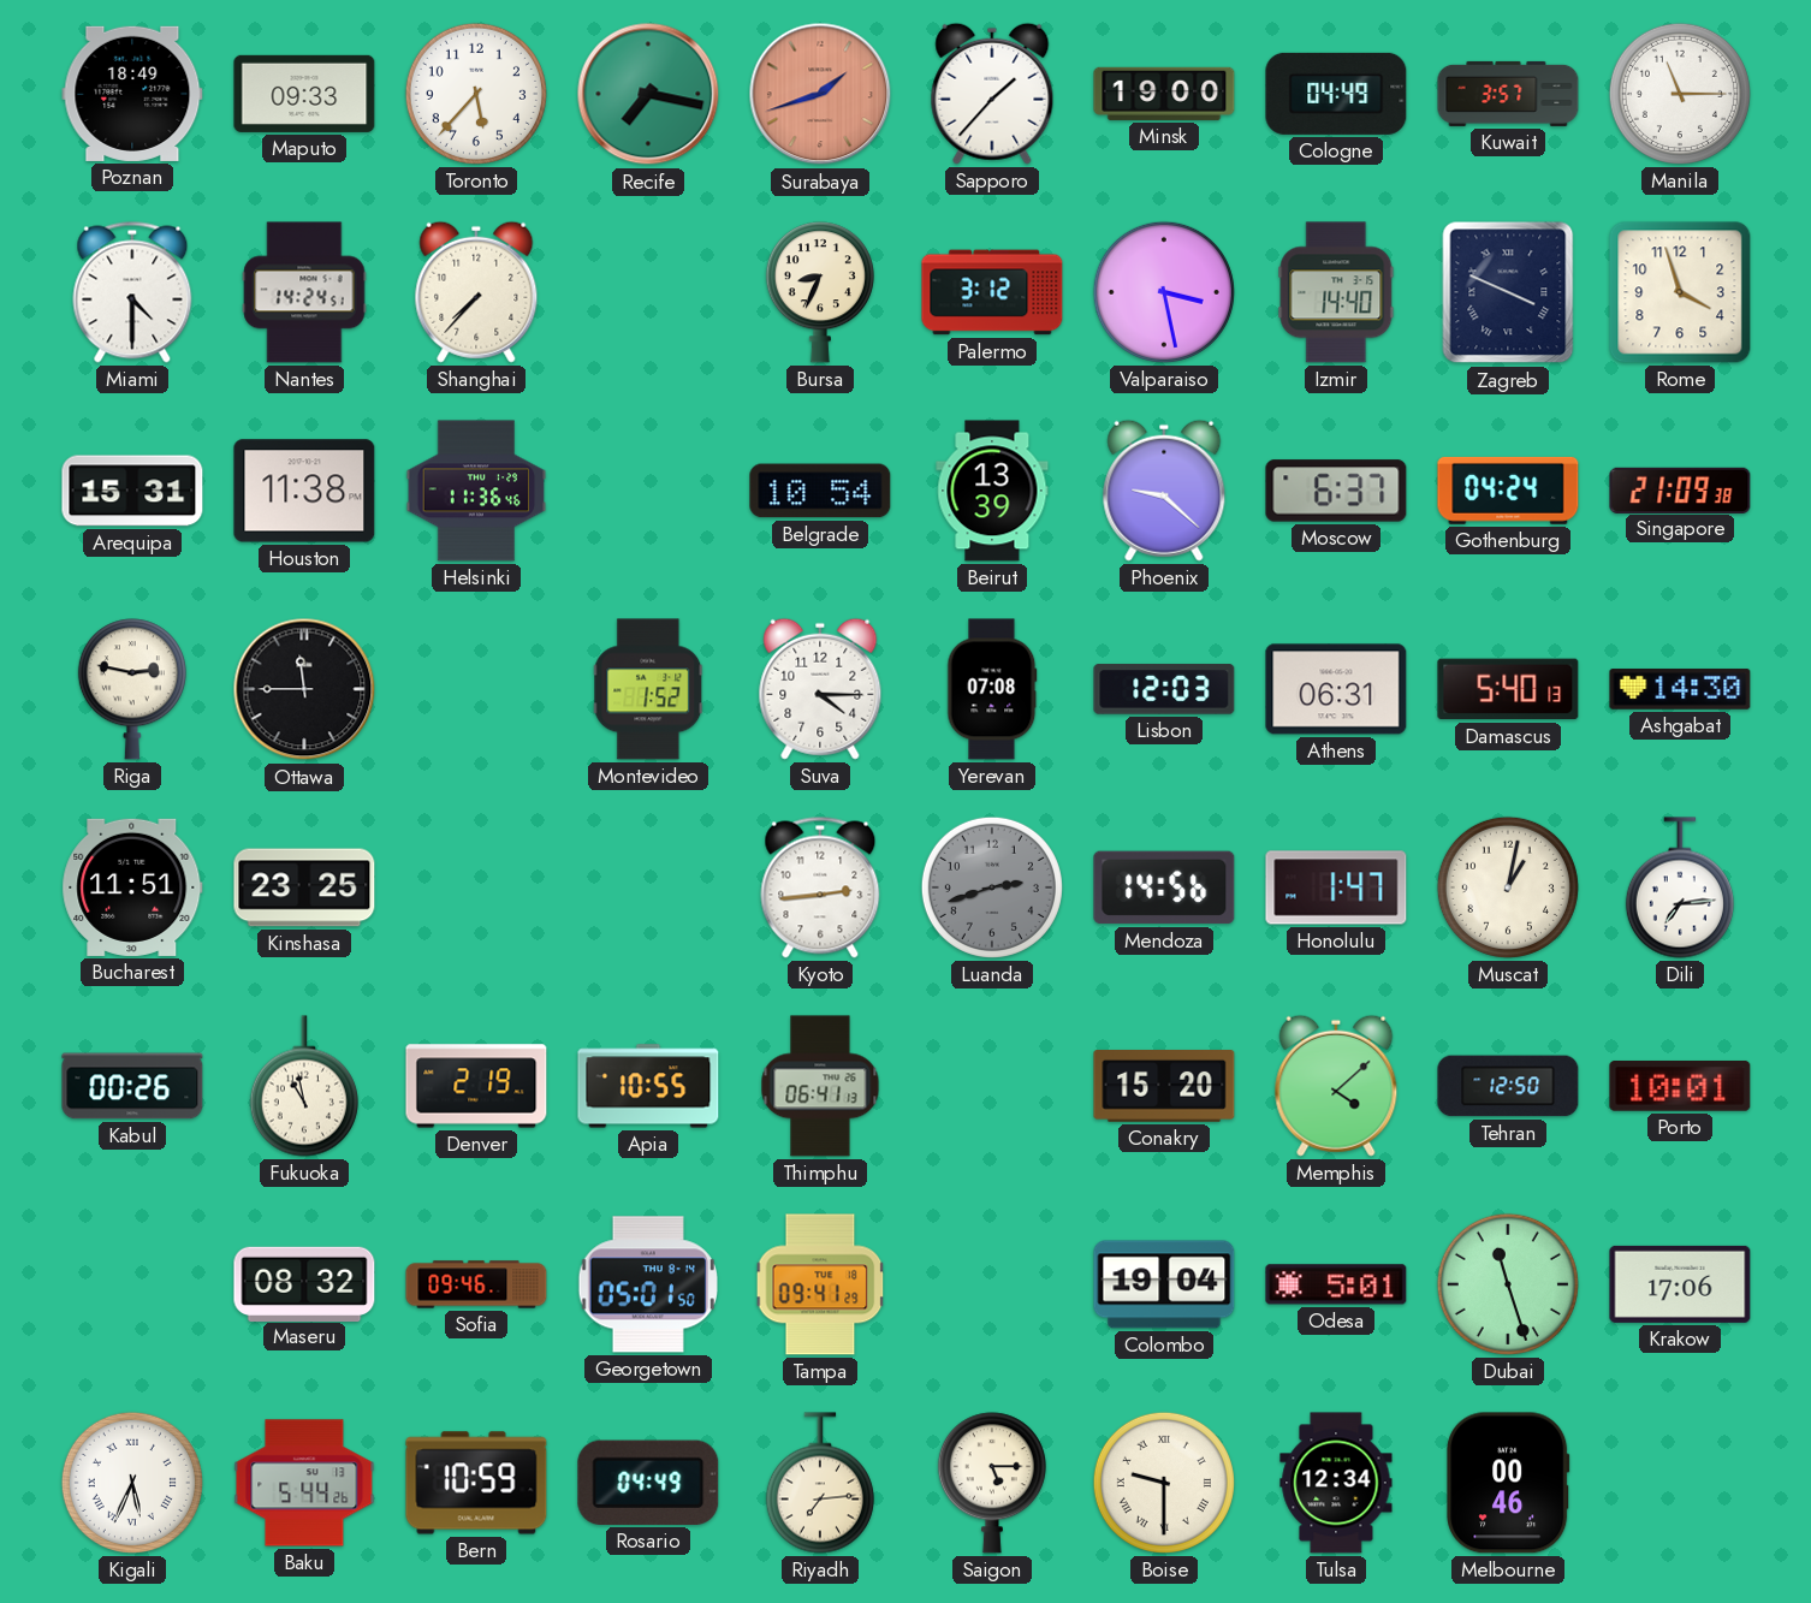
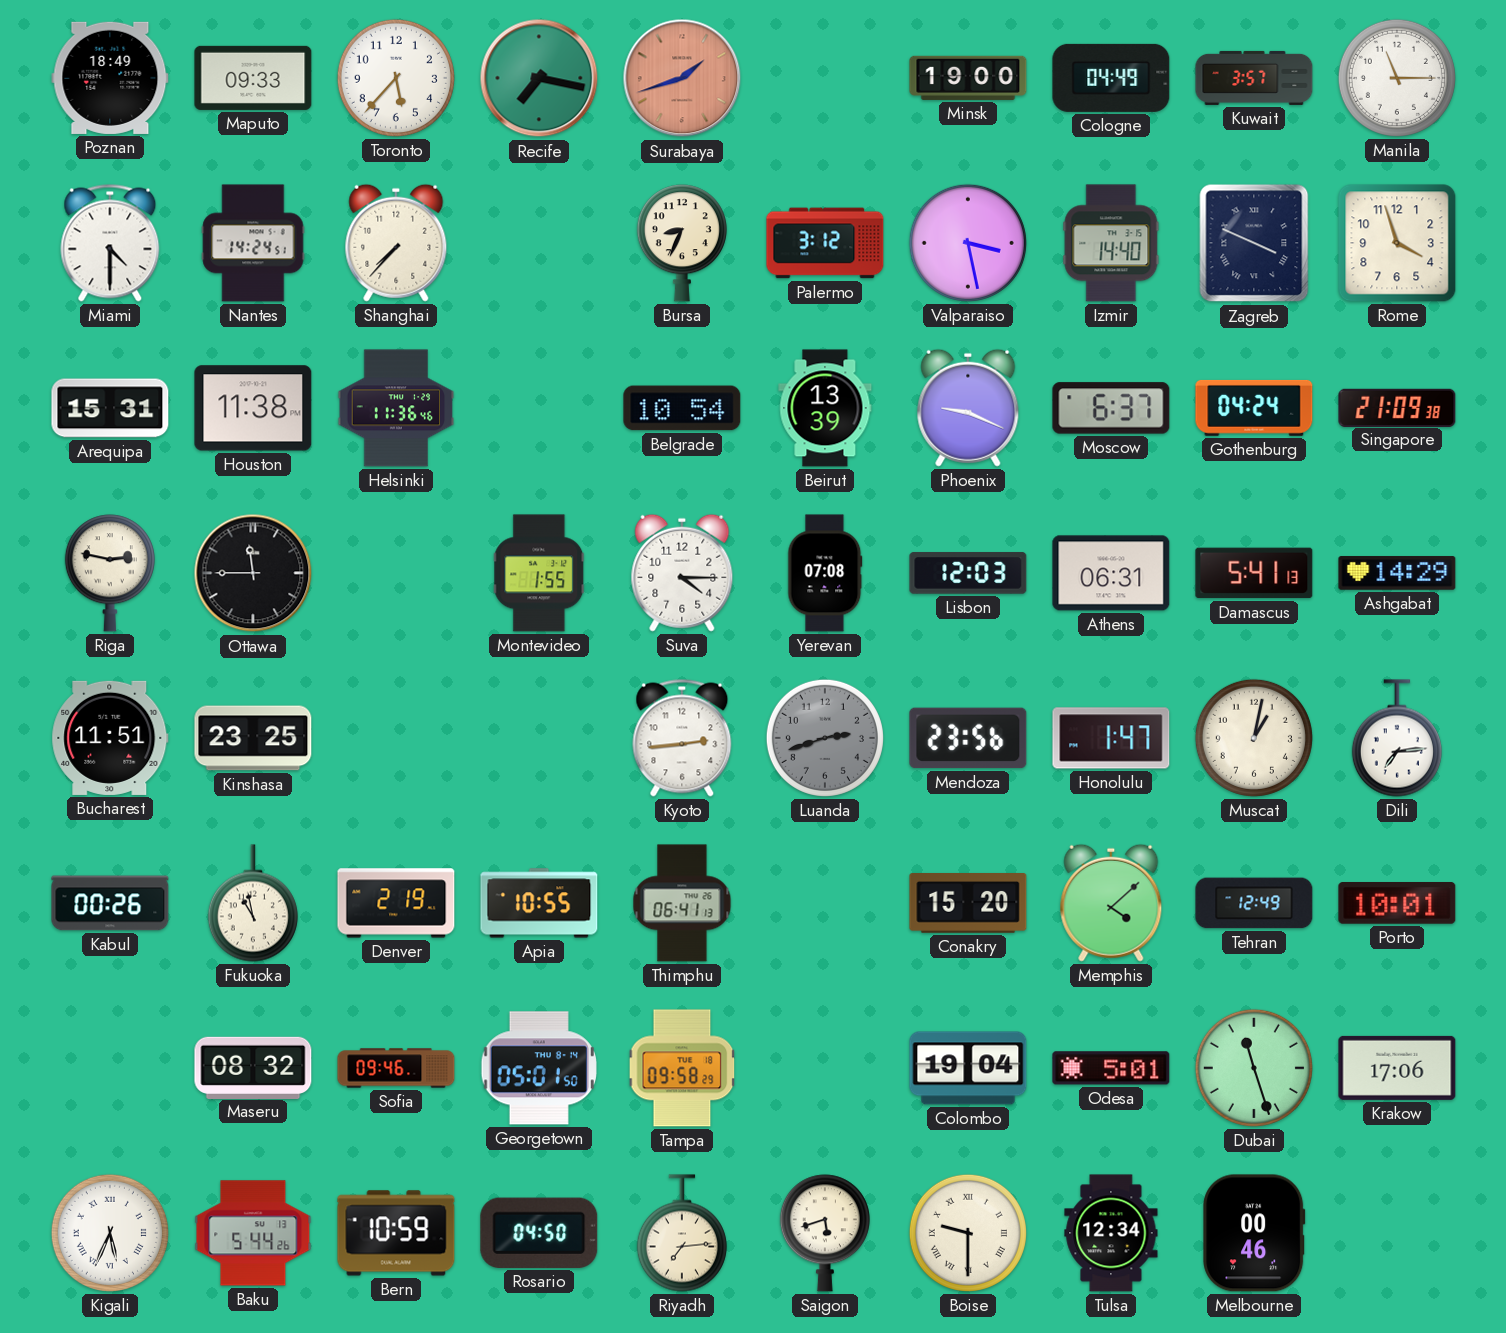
Sapporo: 1:37 -> none
Phoenix: 9:22 -> 9:19
Montevideo: 1:52 -> 1:55
Damascus: 5:40 -> 5:41
Ashgabat: 14:30 -> 14:29
Mendoza: 14:56 -> 23:56
Tehran: 12:50 -> 12:49
Tampa: 09:41 -> 09:58
Rosario: 04:49 -> 04:50
Saigon: 5:15 -> 5:42
